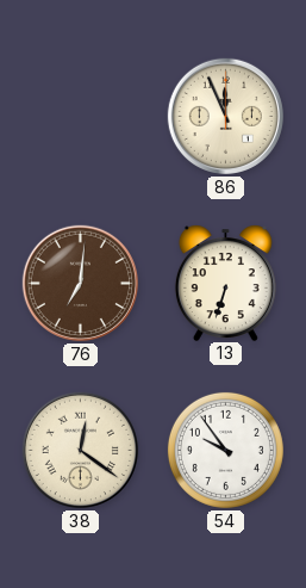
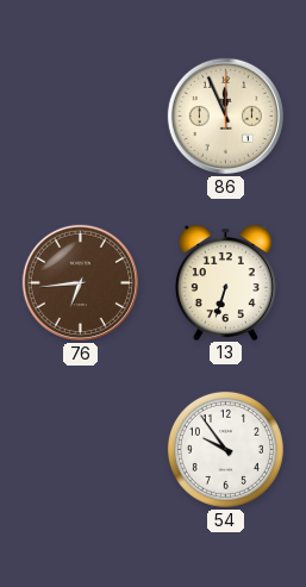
76: 7:01 -> 6:44
38: 12:21 -> none
